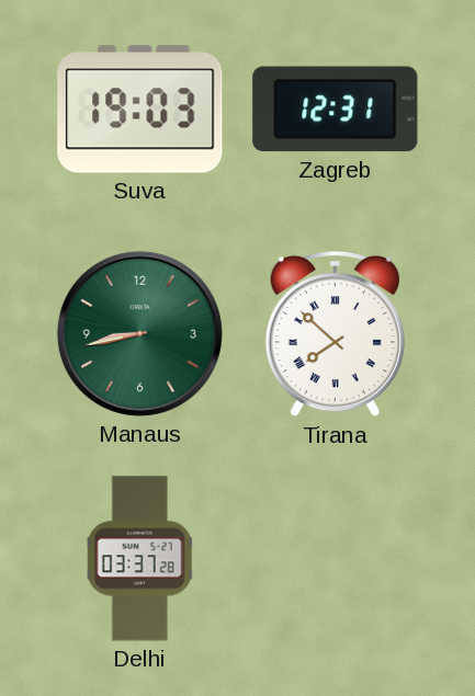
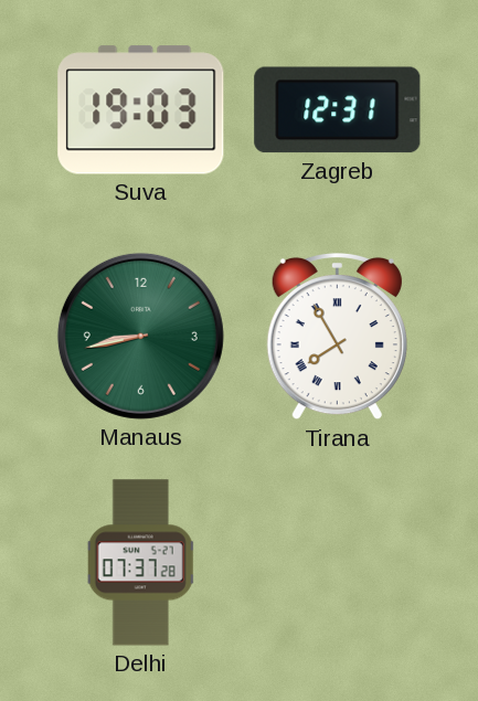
Tirana: 7:52 -> 7:55
Delhi: 03:37 -> 07:37
